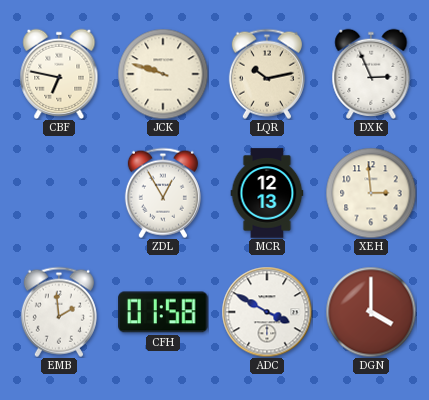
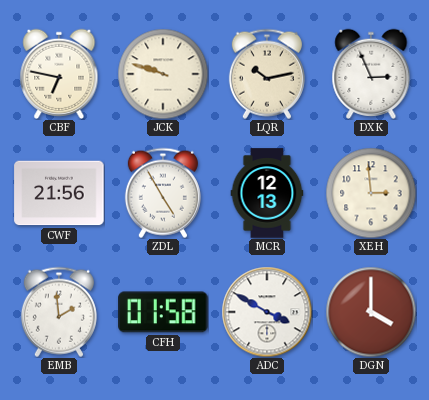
CWF: none -> 21:56
ZDL: 12:55 -> 4:55
